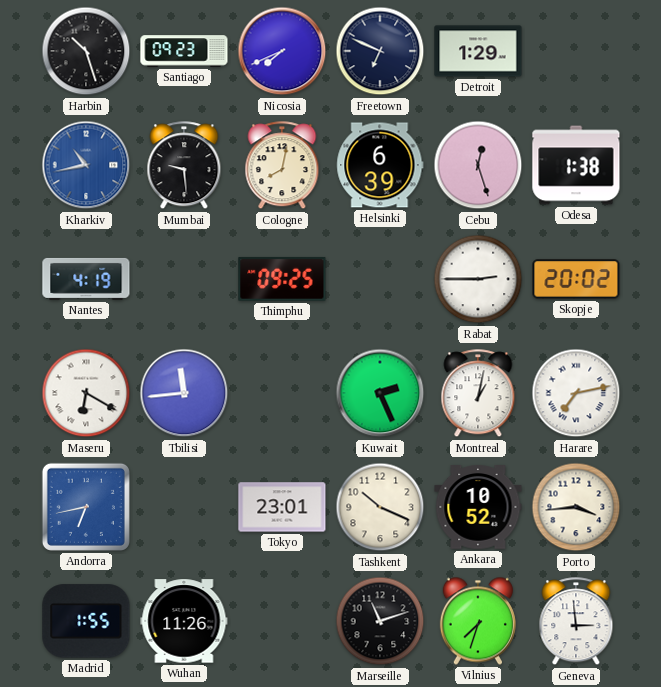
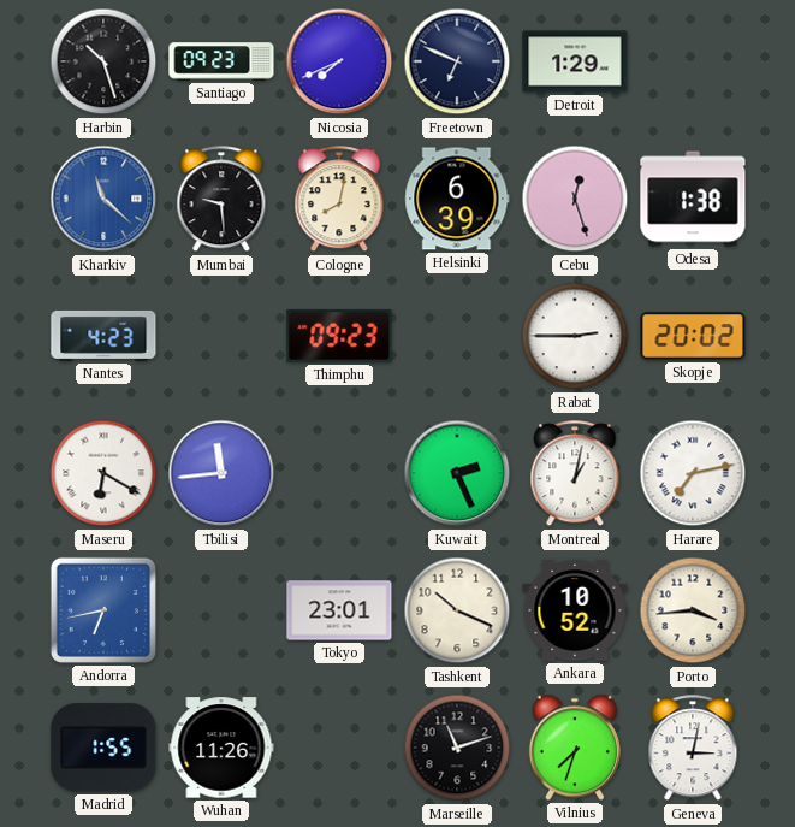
Kharkiv: 10:43 -> 11:22
Nantes: 4:19 -> 4:23
Thimphu: 09:25 -> 09:23
Geneva: 2:59 -> 3:02
